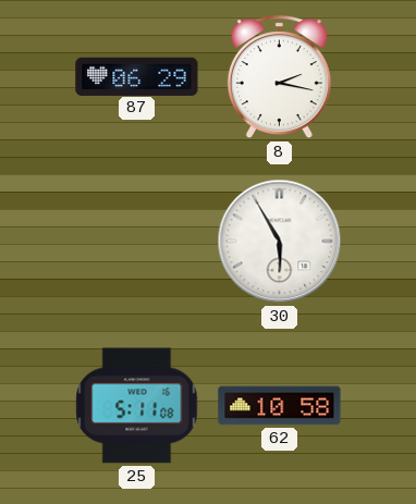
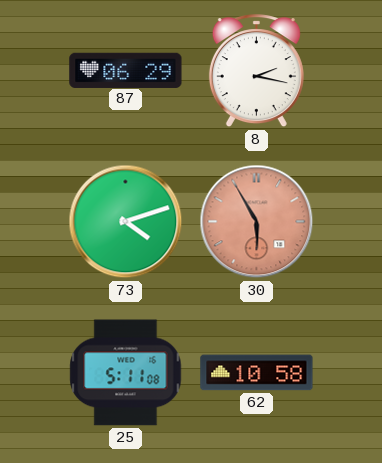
73: none -> 4:12
30 dial: white -> salmon
